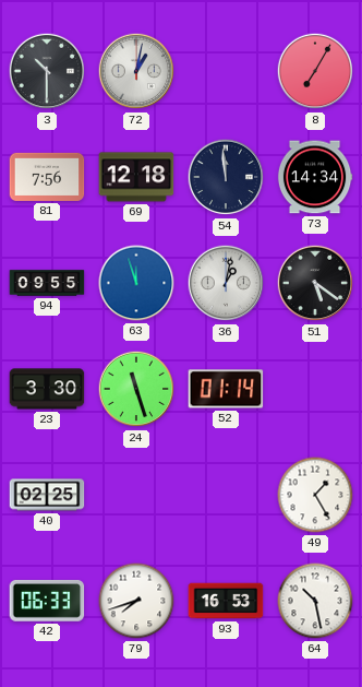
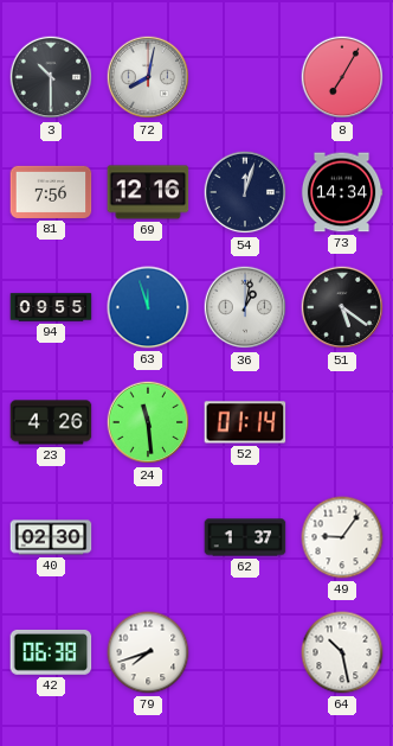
72: 1:02 -> 8:02
69: 12:18 -> 12:16
54: 11:59 -> 12:03
23: 3:30 -> 4:26
24: 11:27 -> 11:29
40: 02:25 -> 02:30
62: none -> 1:37
49: 1:25 -> 9:06
42: 06:33 -> 06:38
93: 16:53 -> none
